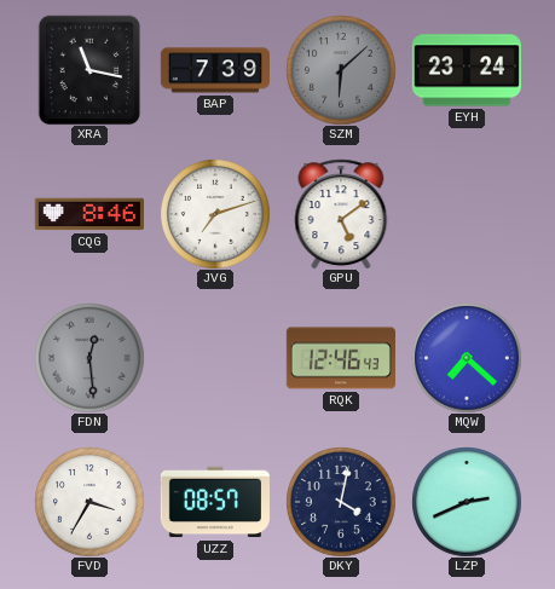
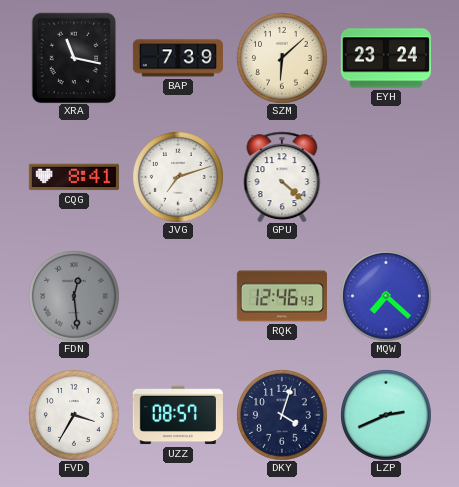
SZM dial: grey -> cream
CQG: 8:46 -> 8:41
GPU: 5:09 -> 4:22
DKY: 4:02 -> 4:03
